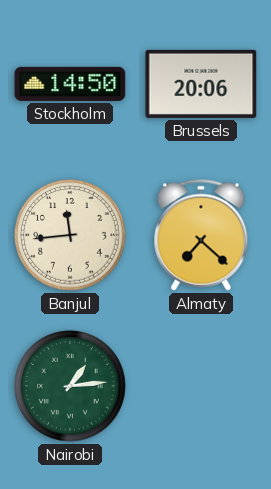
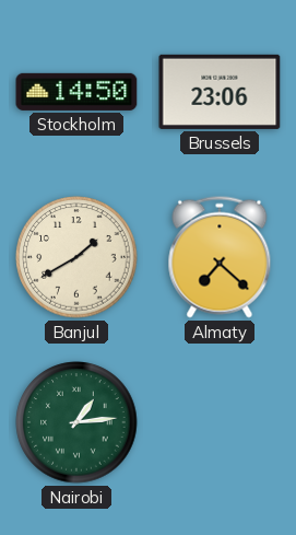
Brussels: 20:06 -> 23:06
Banjul: 11:44 -> 1:40
